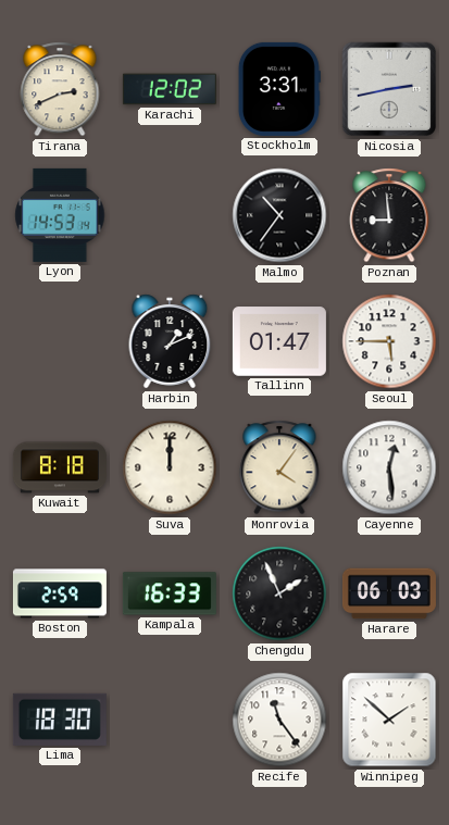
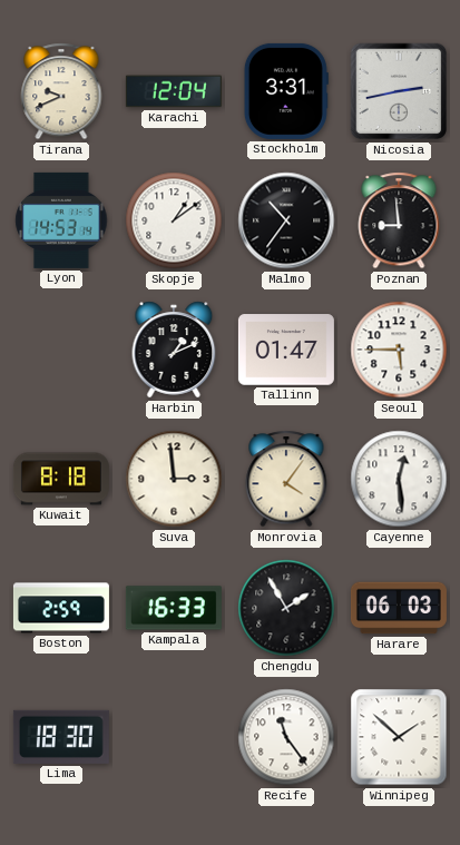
Tirana: 2:41 -> 9:41
Karachi: 12:02 -> 12:04
Skopje: none -> 1:09
Suva: 12:00 -> 2:59
Chengdu: 1:56 -> 1:55
